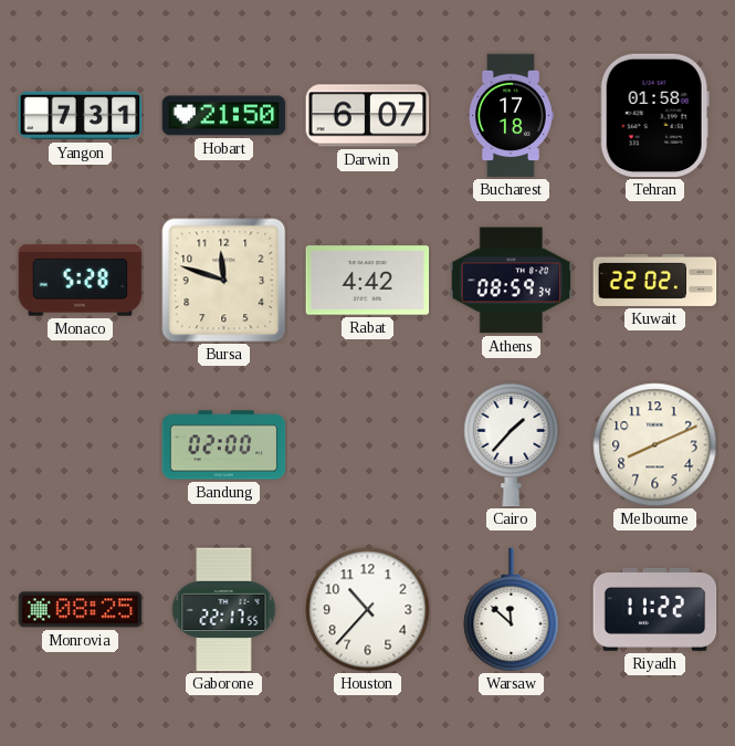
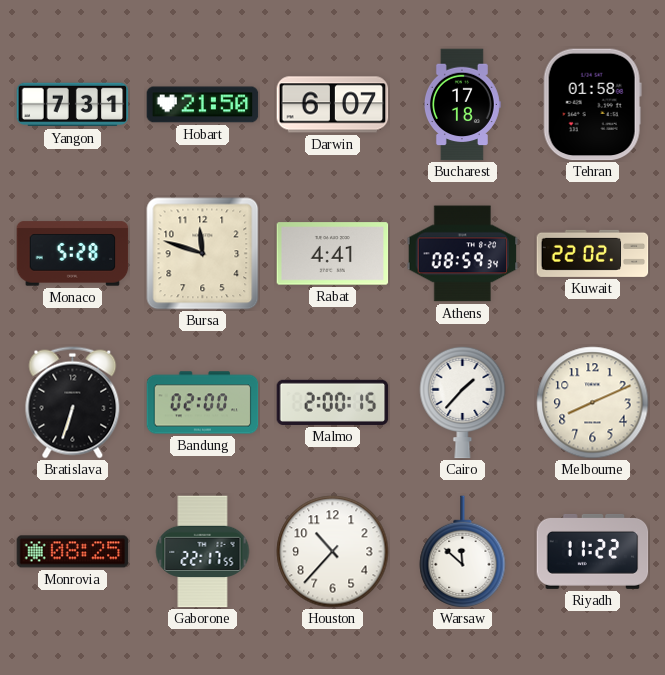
Rabat: 4:42 -> 4:41
Bratislava: none -> 6:33
Malmo: none -> 2:00
